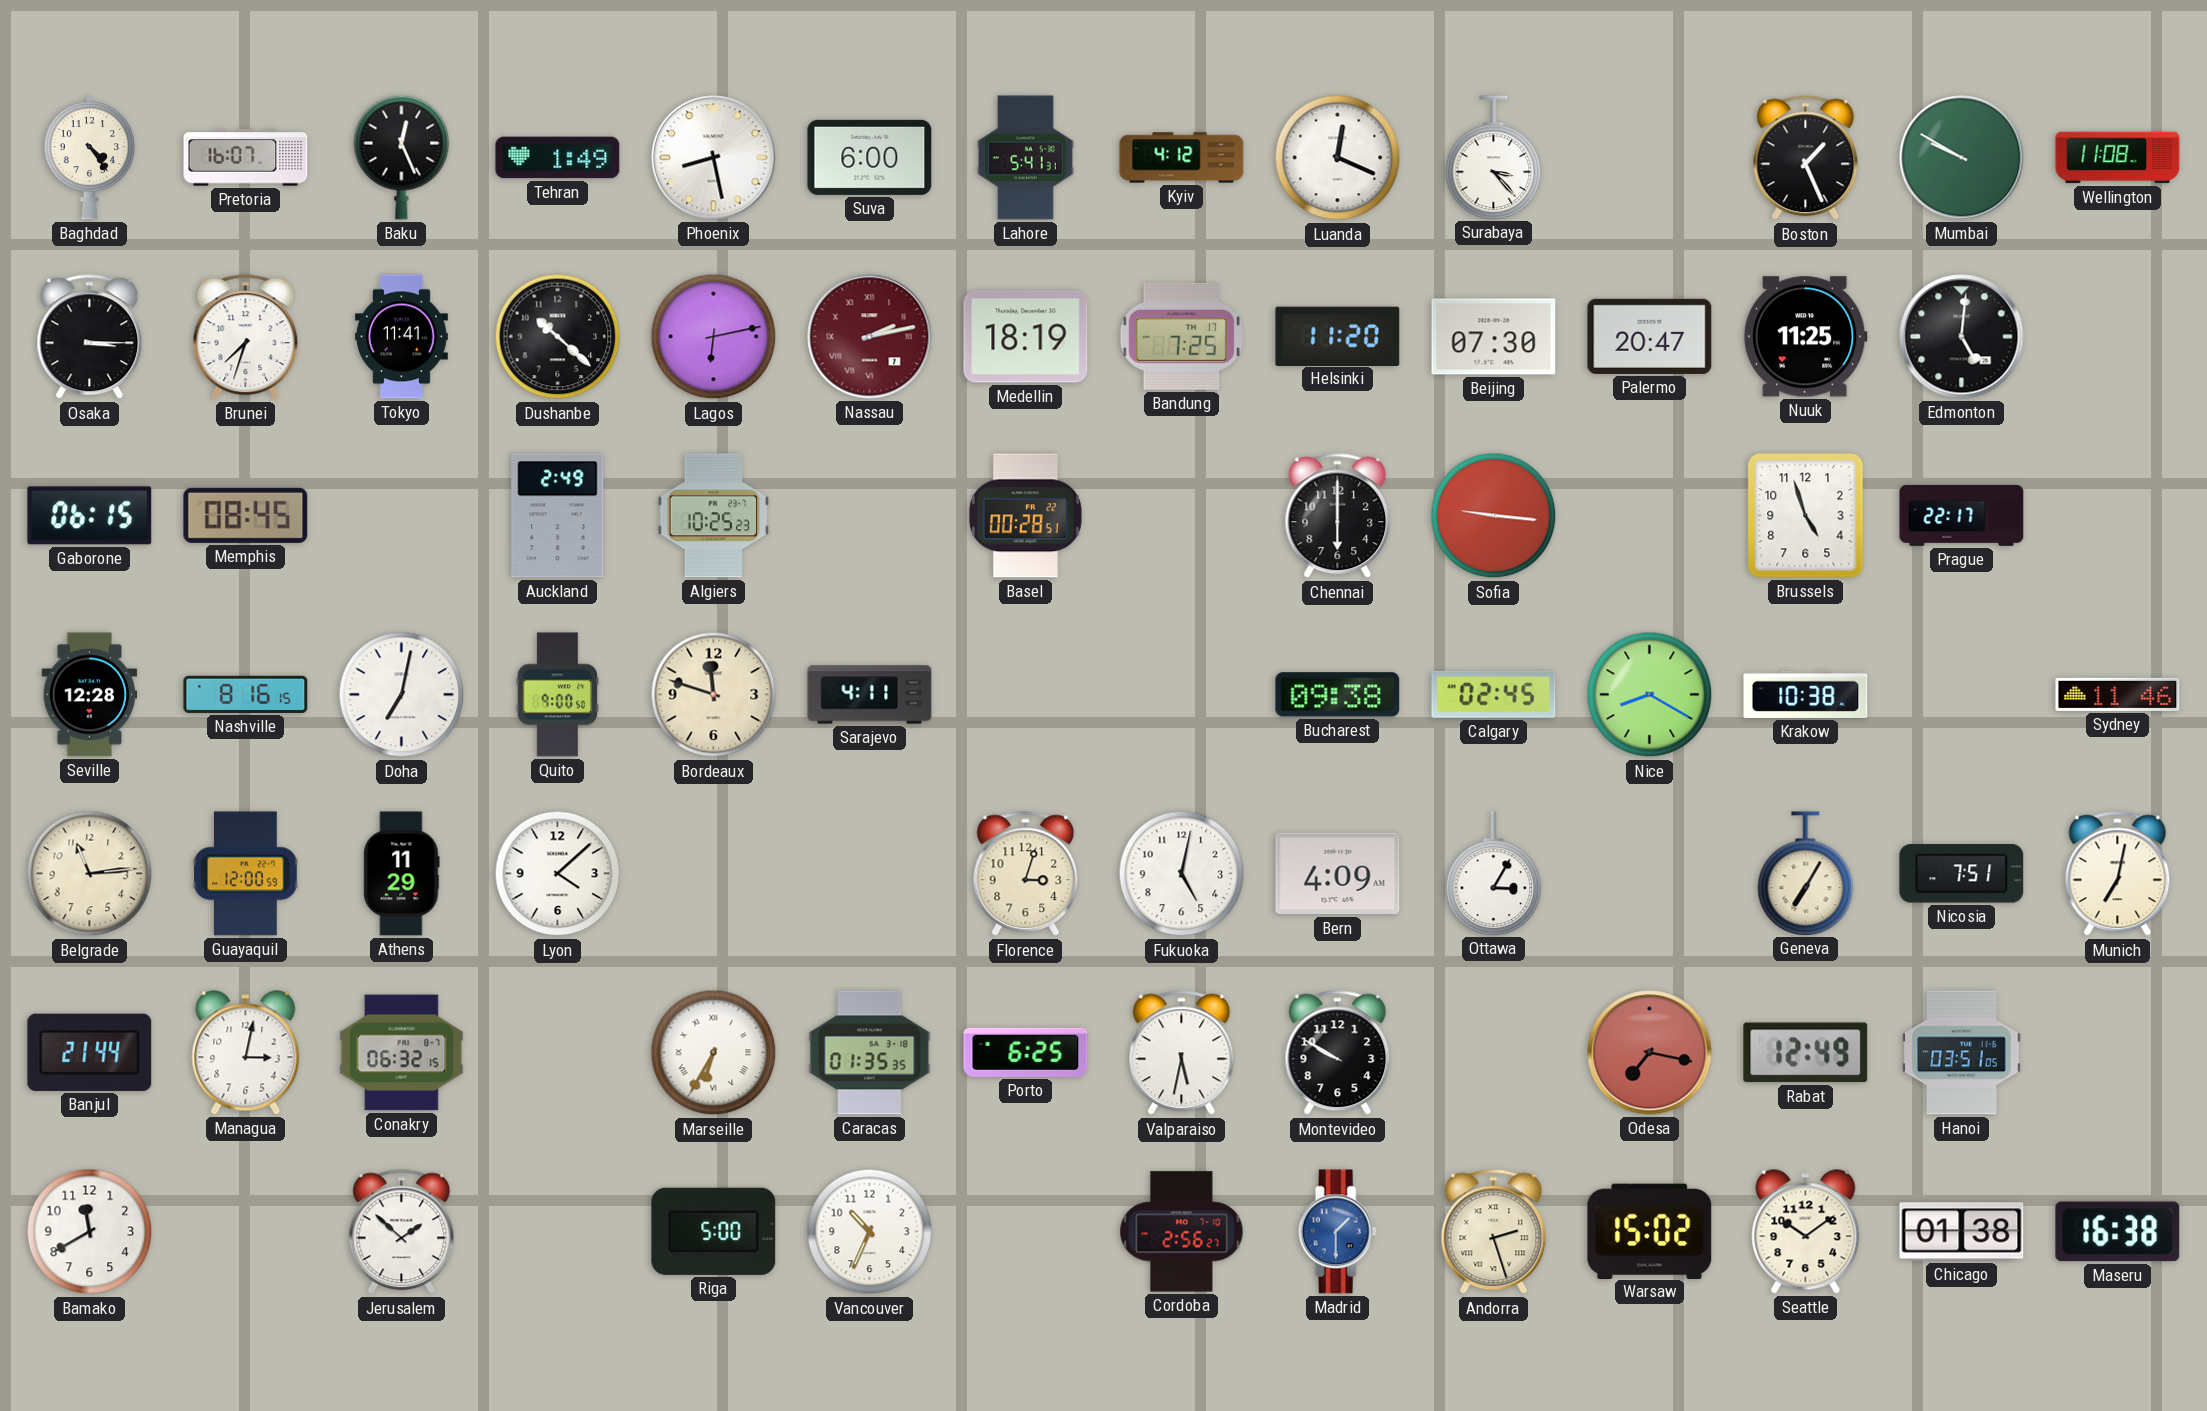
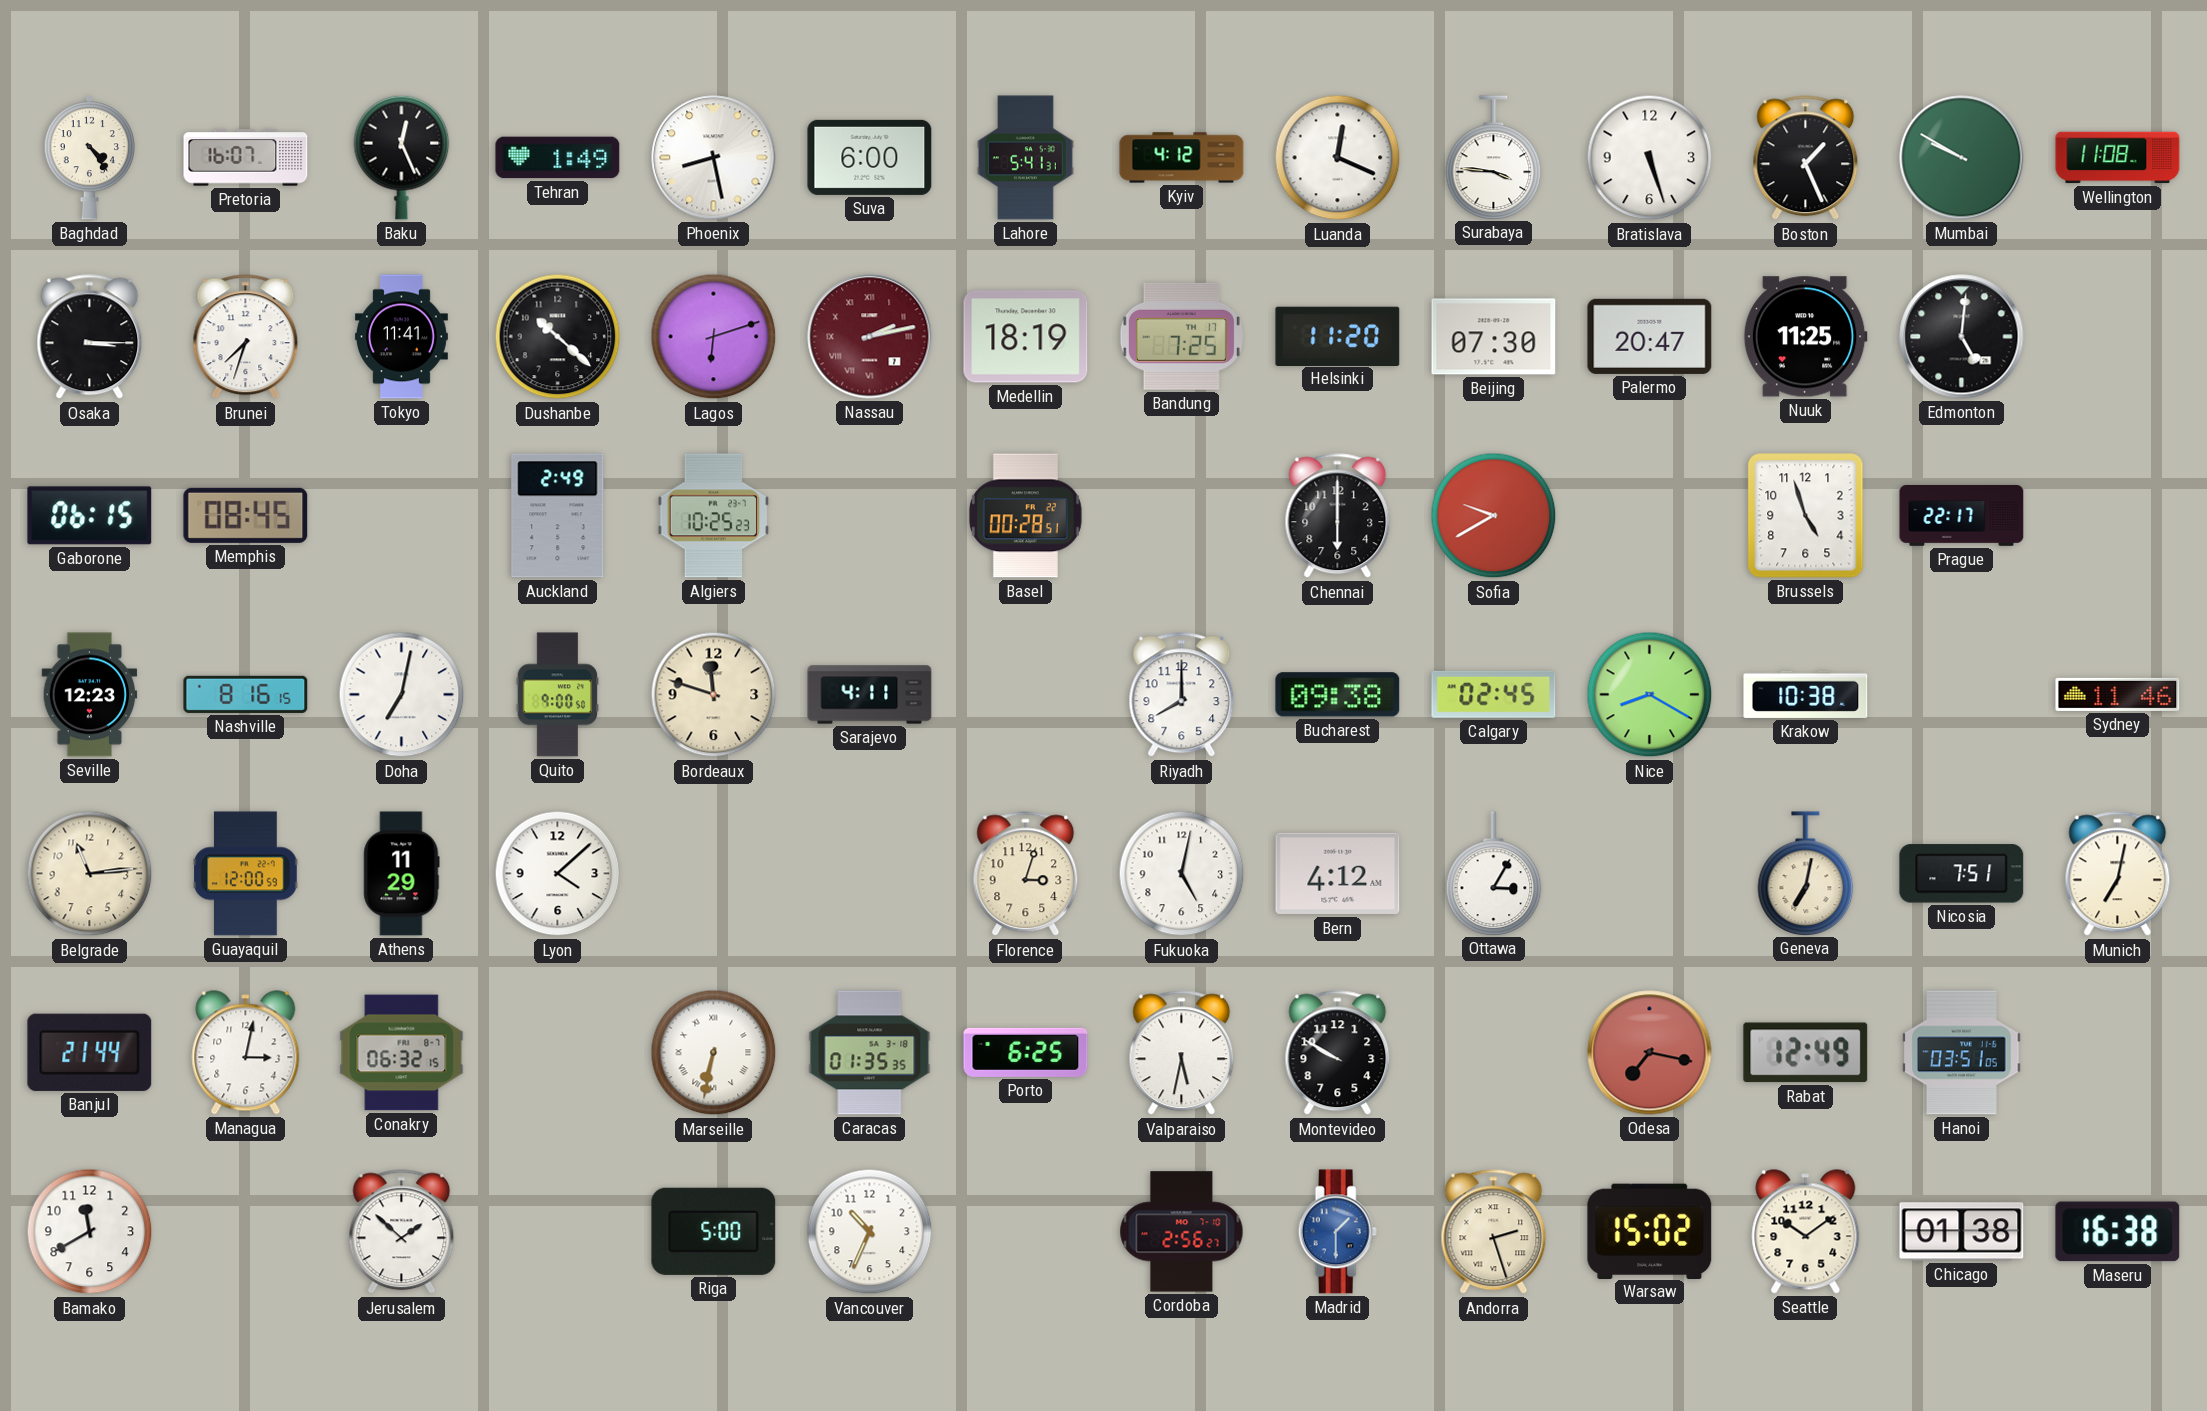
Surabaya: 3:23 -> 3:46
Bratislava: none -> 5:27
Lagos: 6:13 -> 6:12
Sofia: 9:16 -> 9:40
Seville: 12:28 -> 12:23
Riyadh: none -> 8:00
Bern: 4:09 -> 4:12
Geneva: 7:05 -> 7:02
Marseille: 6:35 -> 6:32
